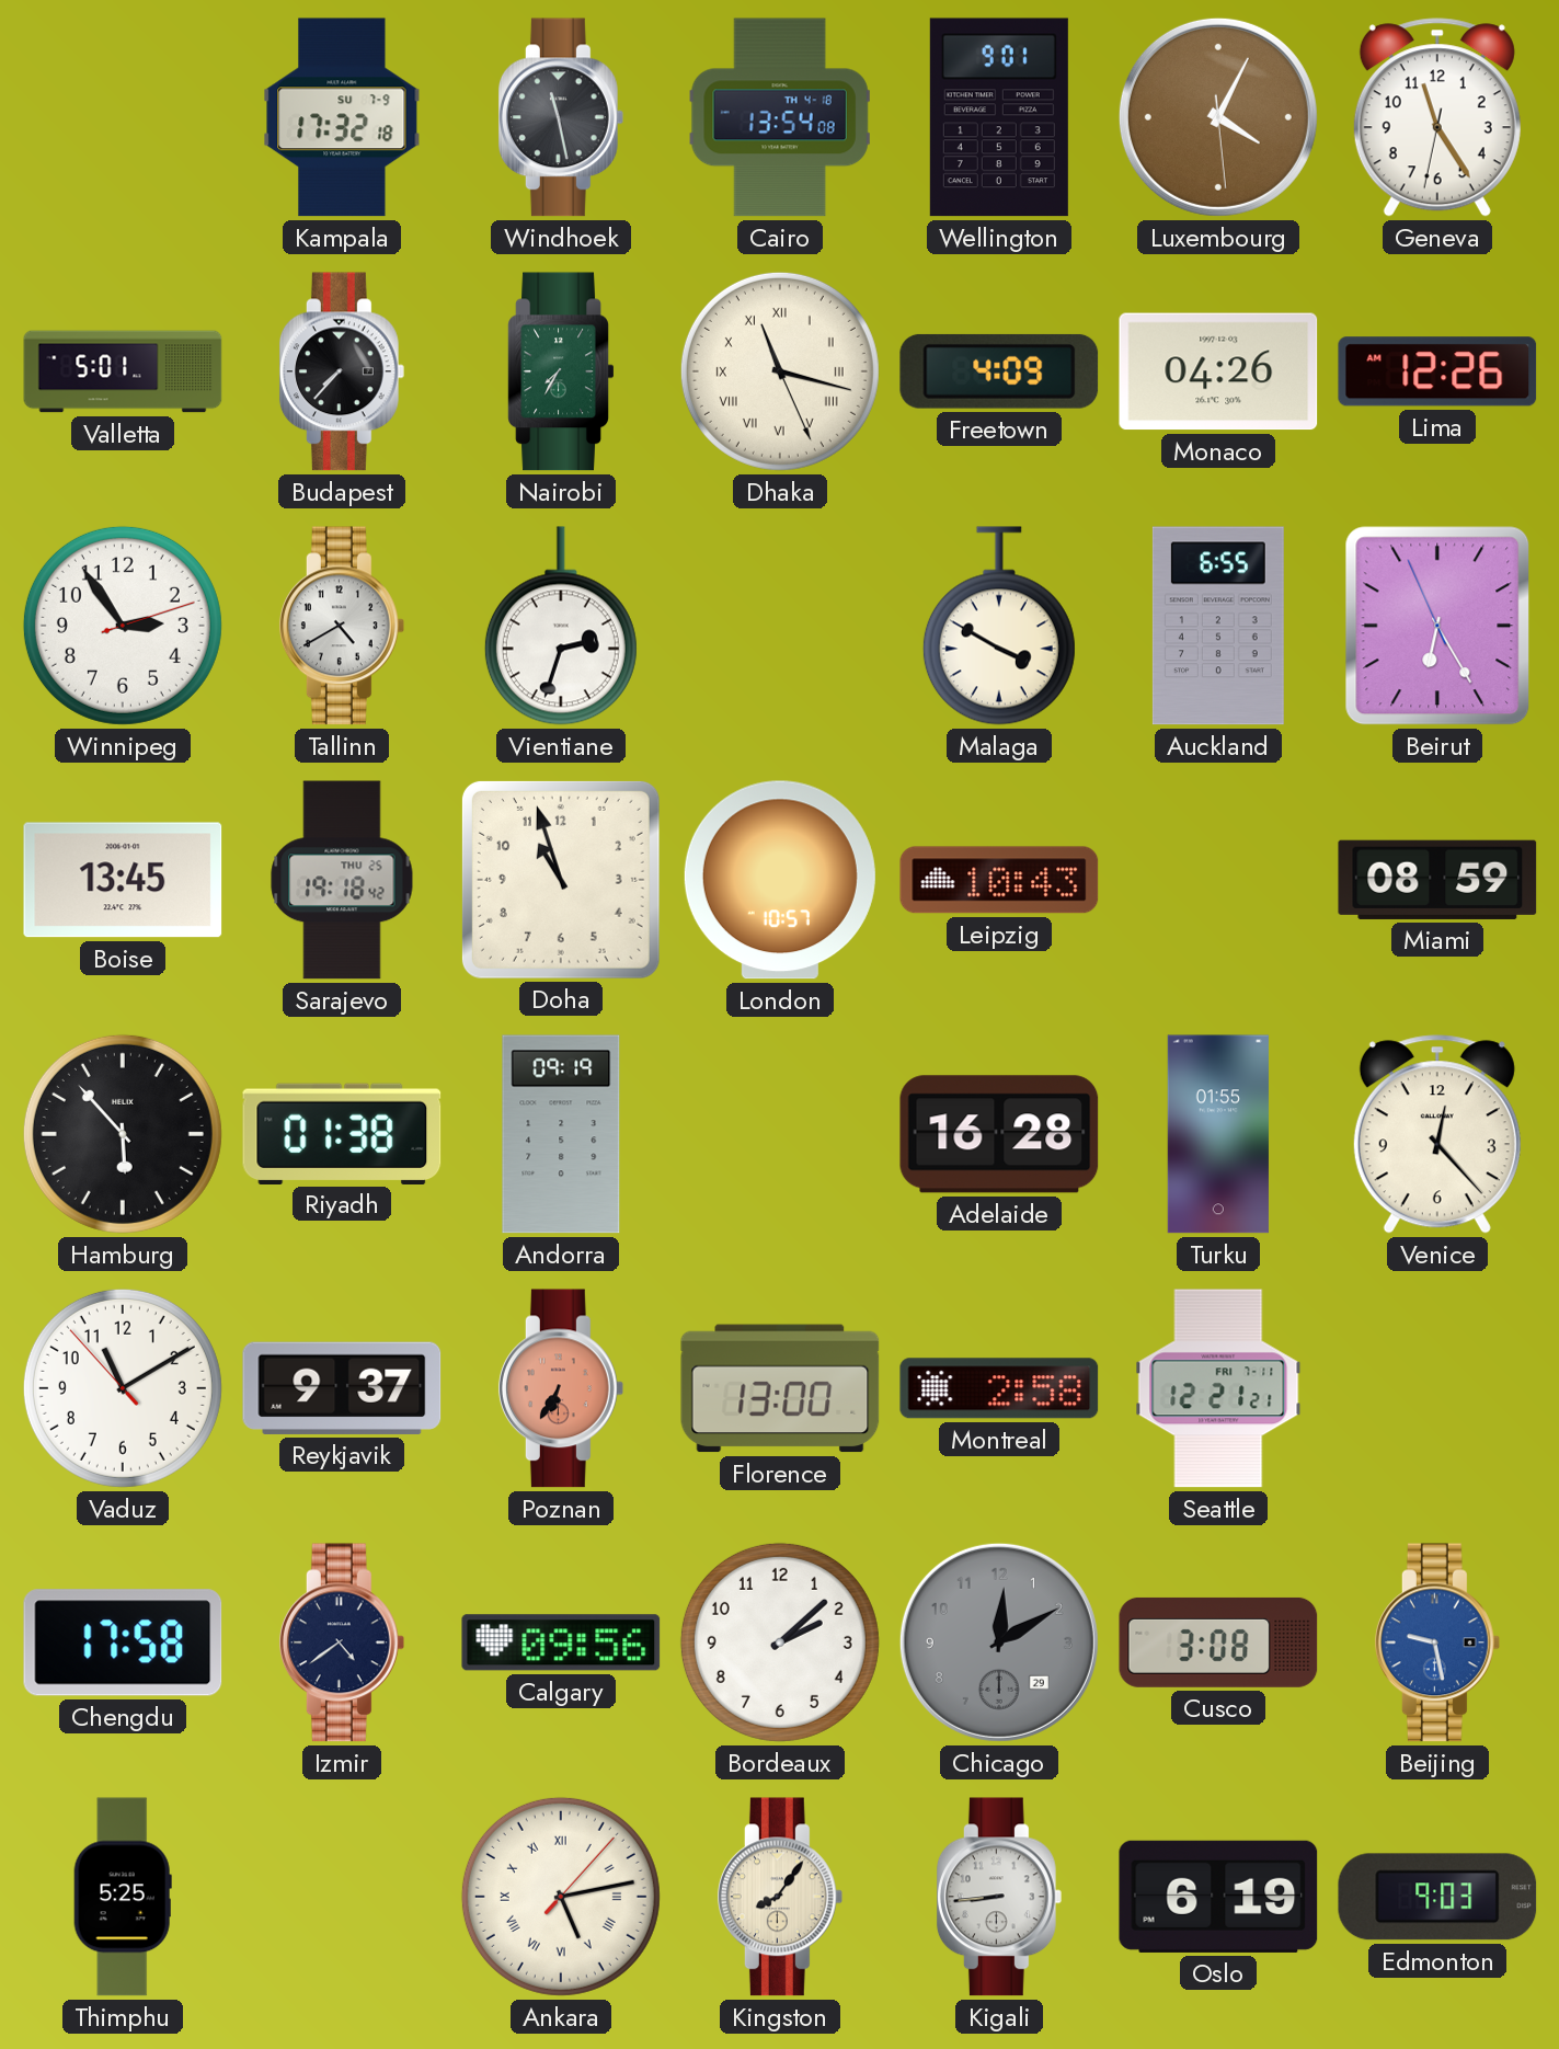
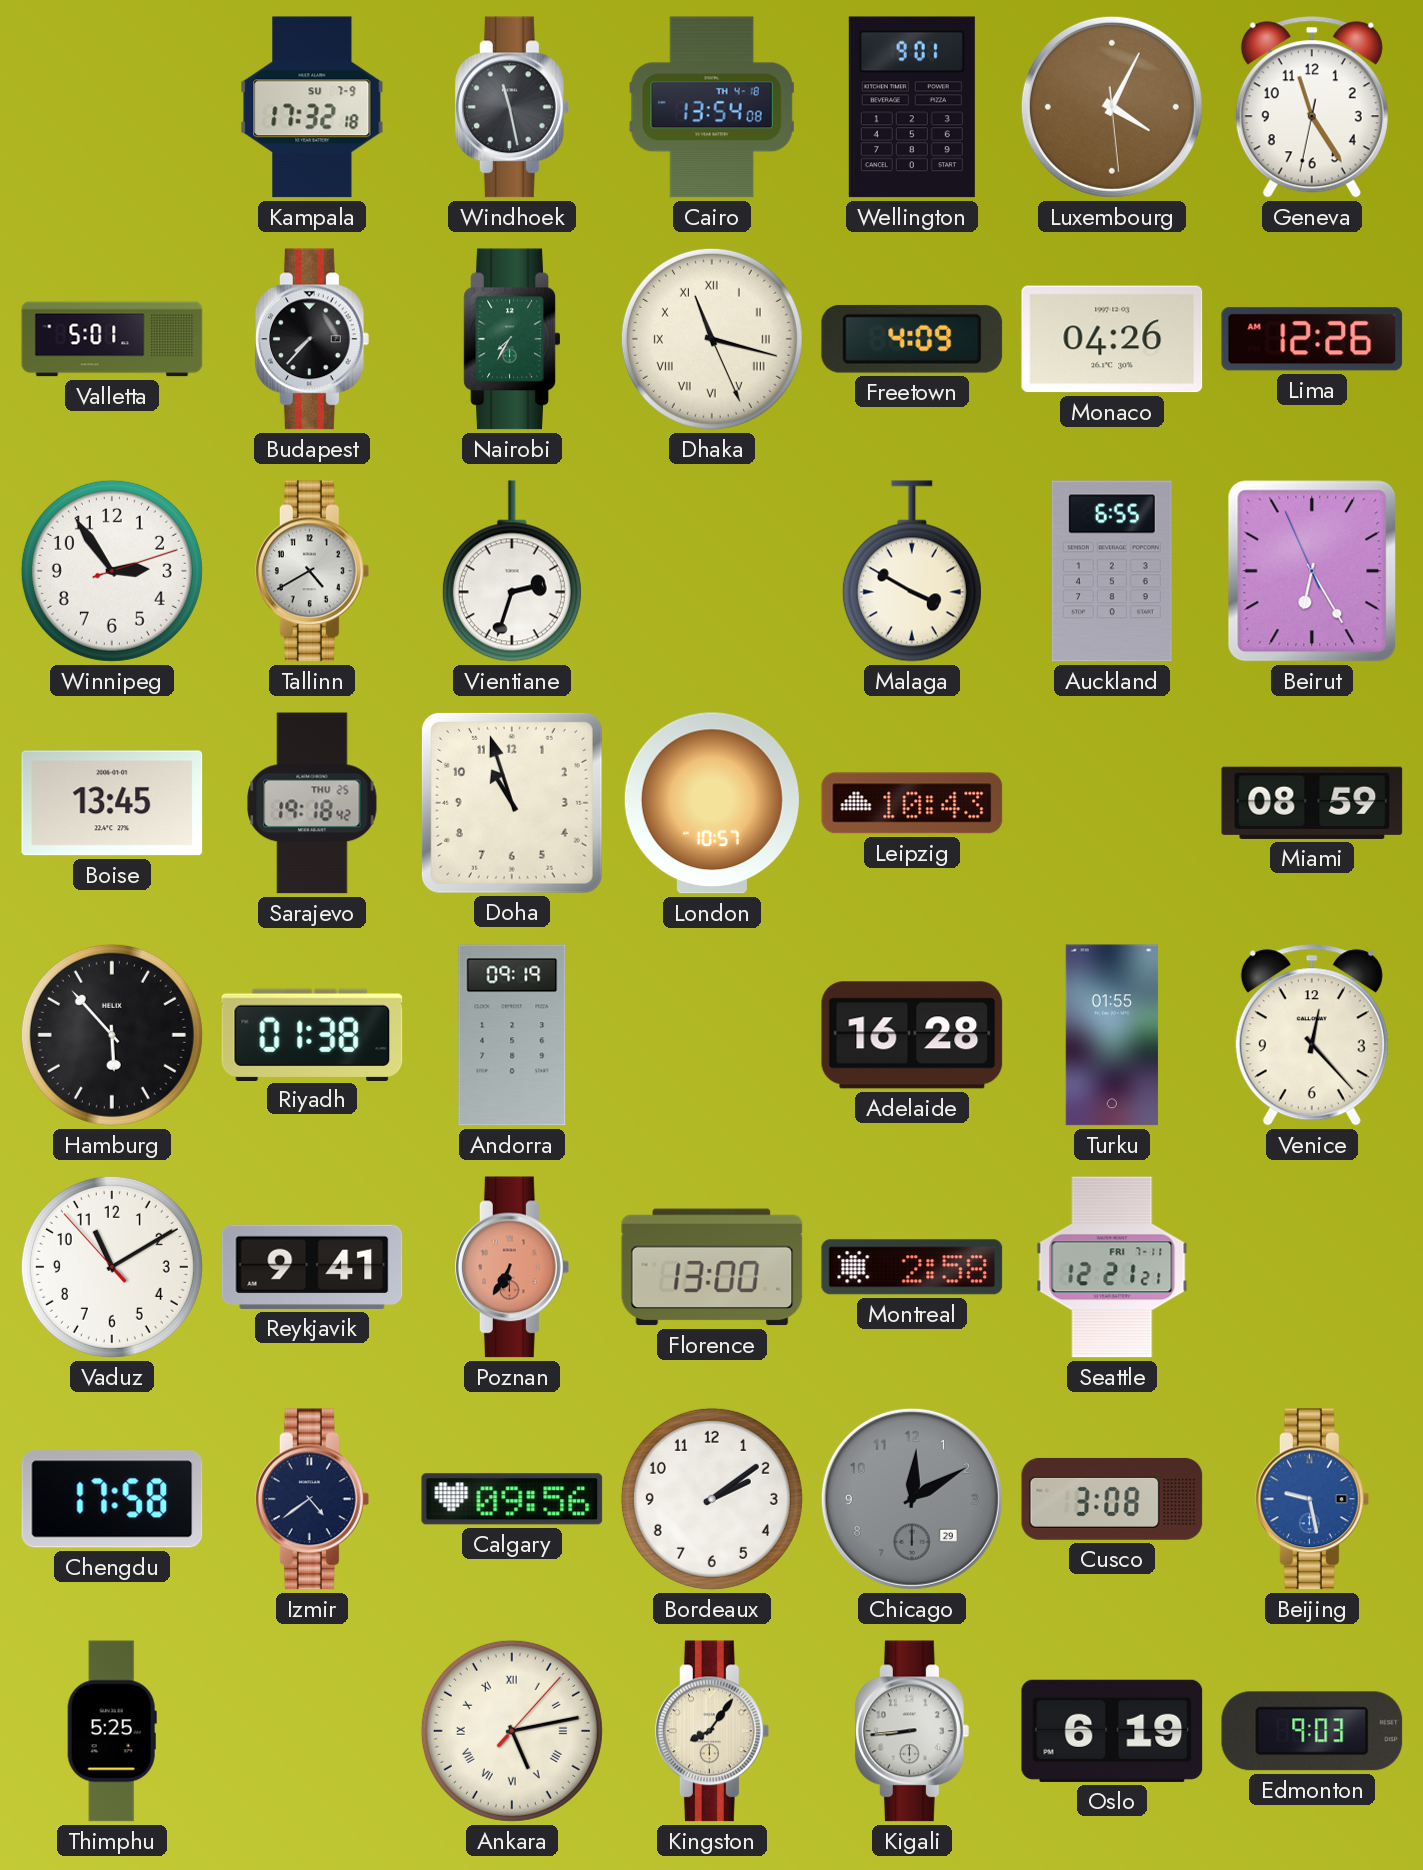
Reykjavik: 9:37 -> 9:41
Bordeaux: 2:08 -> 2:09
